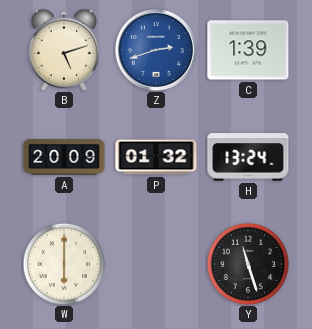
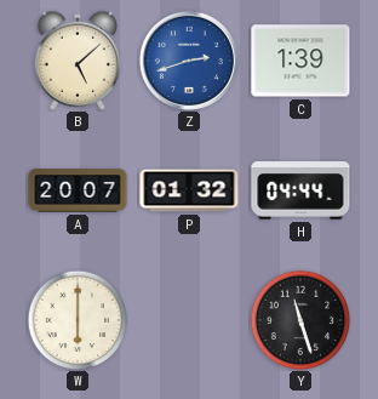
B: 5:12 -> 5:08
A: 20:09 -> 20:07
H: 13:24 -> 04:44
